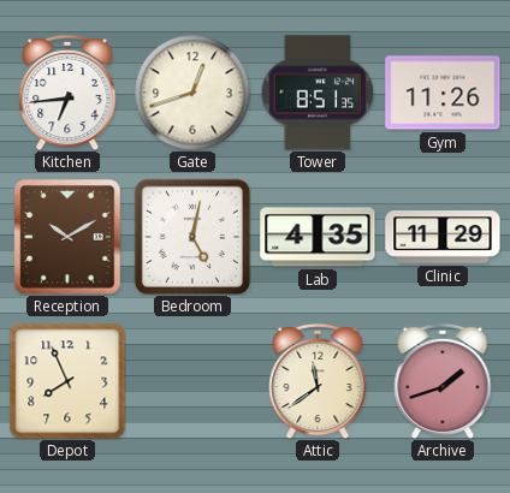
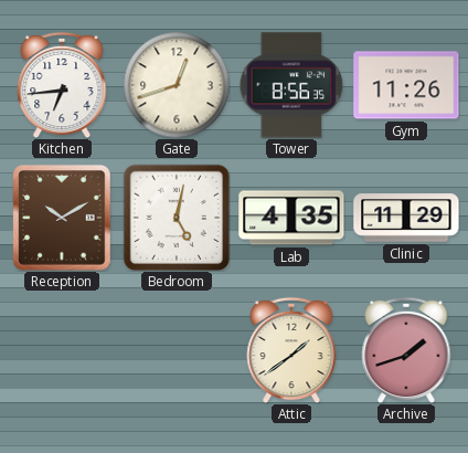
Tower: 8:51 -> 8:56
Depot: 7:56 -> none
Attic: 11:39 -> 1:39
